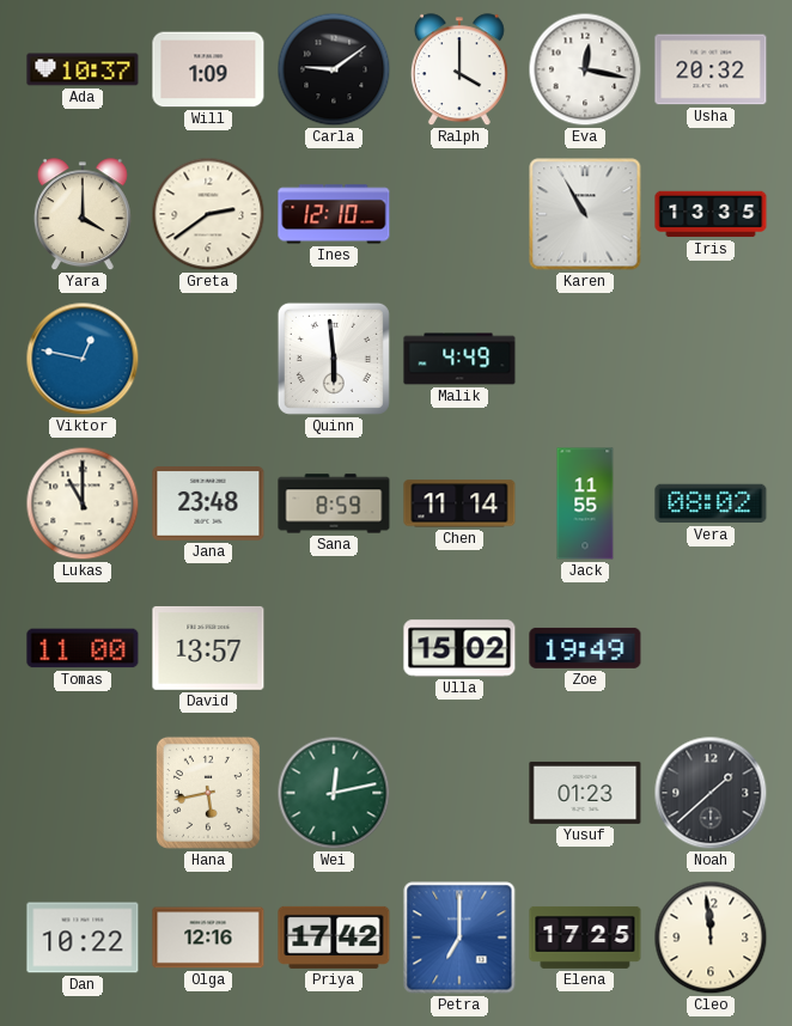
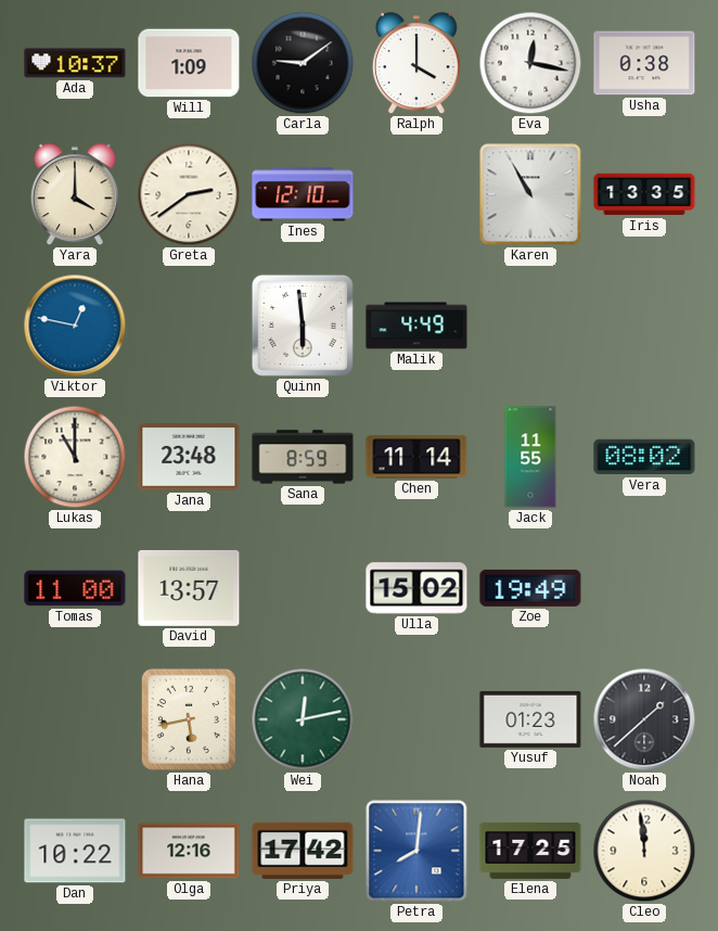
Usha: 20:32 -> 0:38
Petra: 7:00 -> 8:01
